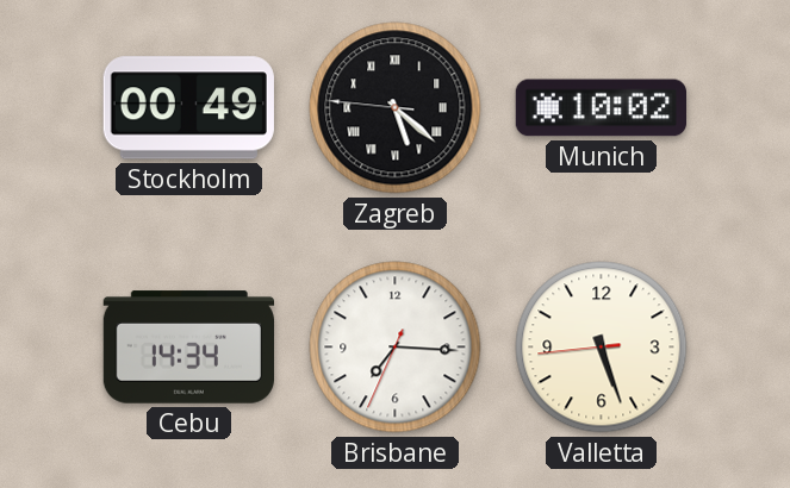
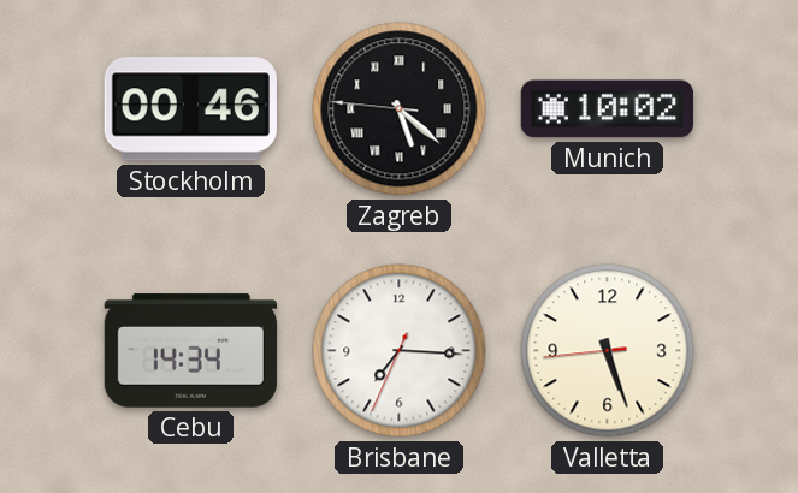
Stockholm: 00:49 -> 00:46
